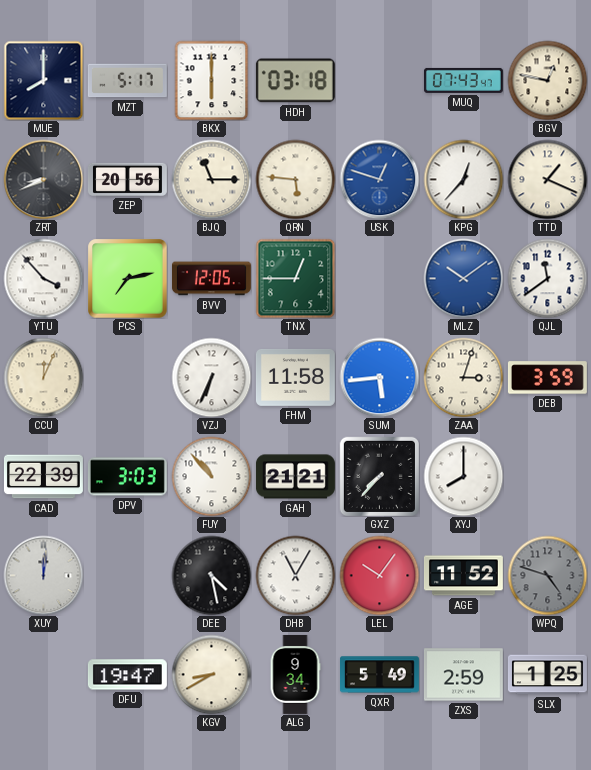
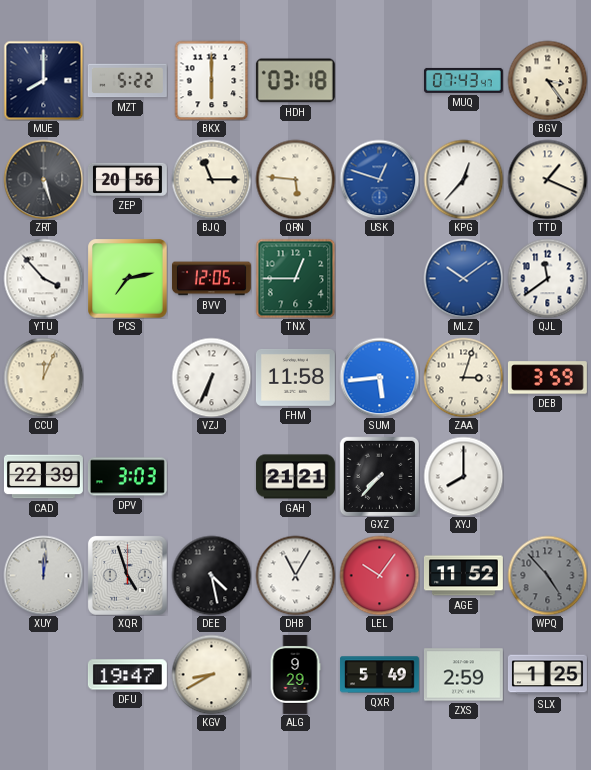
MZT: 5:17 -> 5:22
BGV: 12:47 -> 3:24
ZRT: 8:41 -> 5:27
FUY: 10:53 -> none
XQR: none -> 4:57
WPQ: 4:48 -> 4:53
ALG: 9:34 -> 9:29
